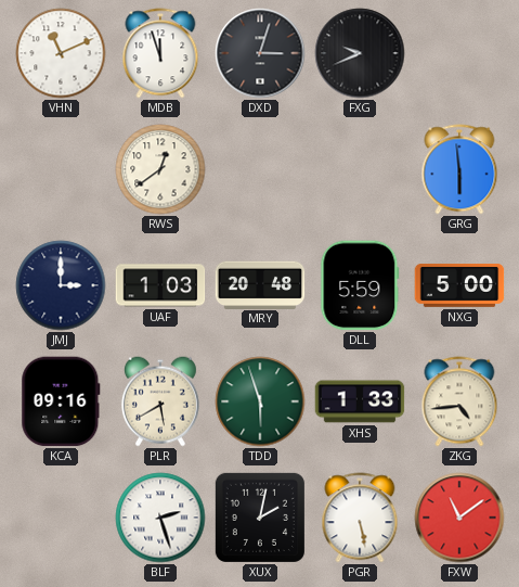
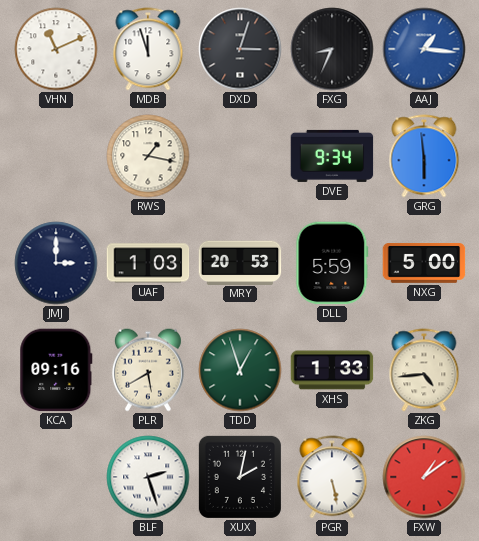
FXG: 9:41 -> 8:34
AAJ: none -> 1:16
RWS: 12:39 -> 1:17
DVE: none -> 9:34
MRY: 20:48 -> 20:53
TDD: 5:57 -> 12:57
FXW: 11:09 -> 1:09
